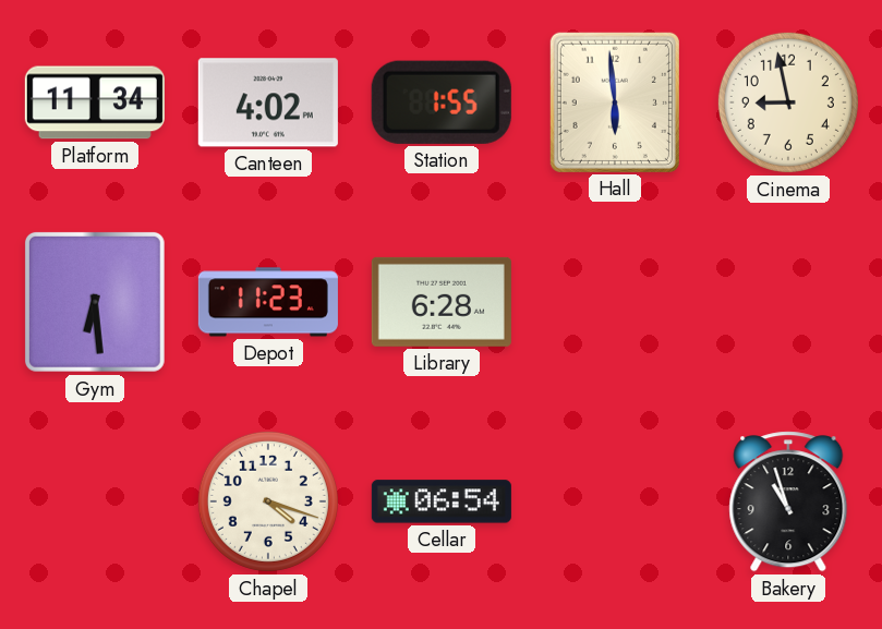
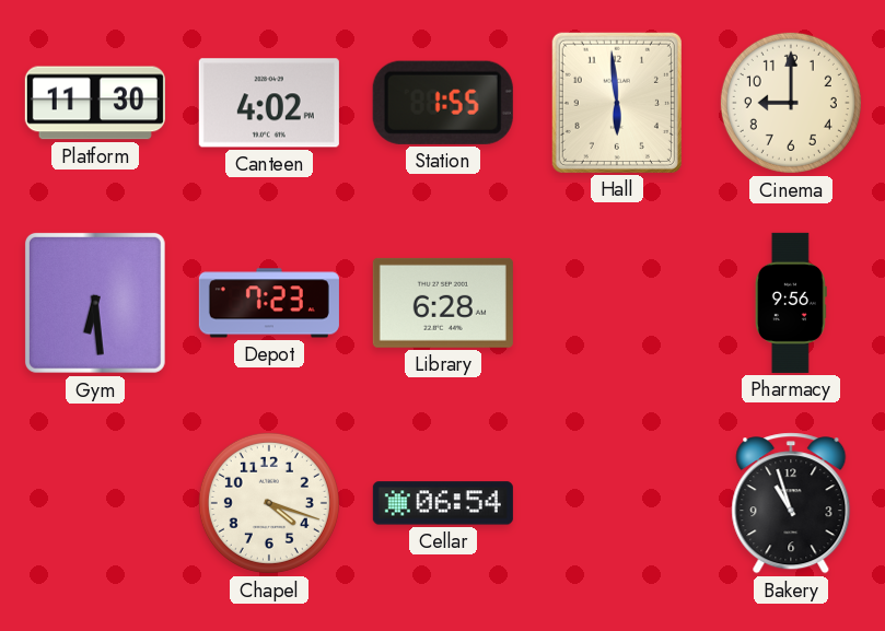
Platform: 11:34 -> 11:30
Cinema: 8:58 -> 9:00
Depot: 11:23 -> 7:23
Pharmacy: none -> 9:56
